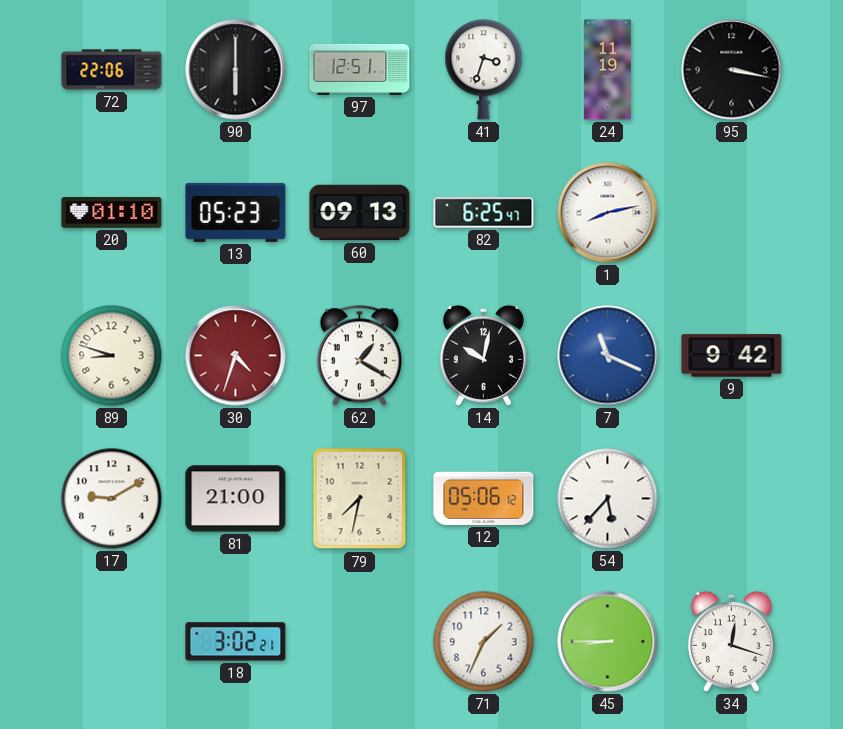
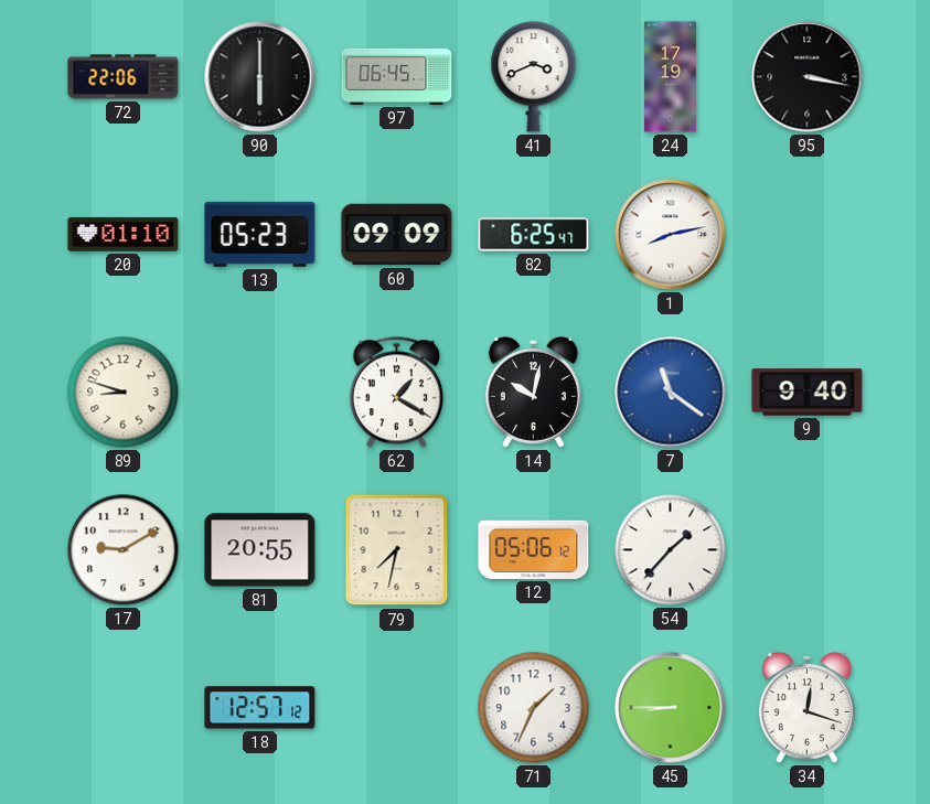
97: 12:51 -> 06:45
41: 3:33 -> 3:41
24: 11:19 -> 17:19
60: 09:13 -> 09:09
30: 4:33 -> none
7: 11:19 -> 11:21
9: 9:42 -> 9:40
81: 21:00 -> 20:55
54: 5:37 -> 1:37
18: 3:02 -> 12:57
